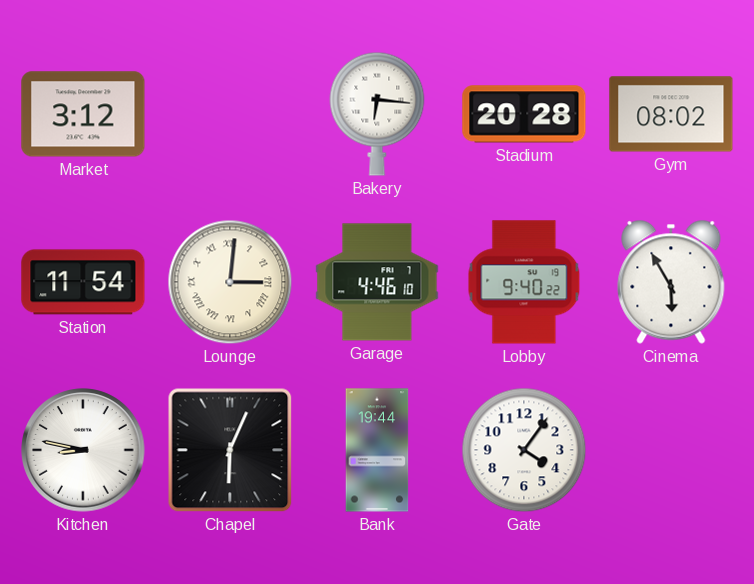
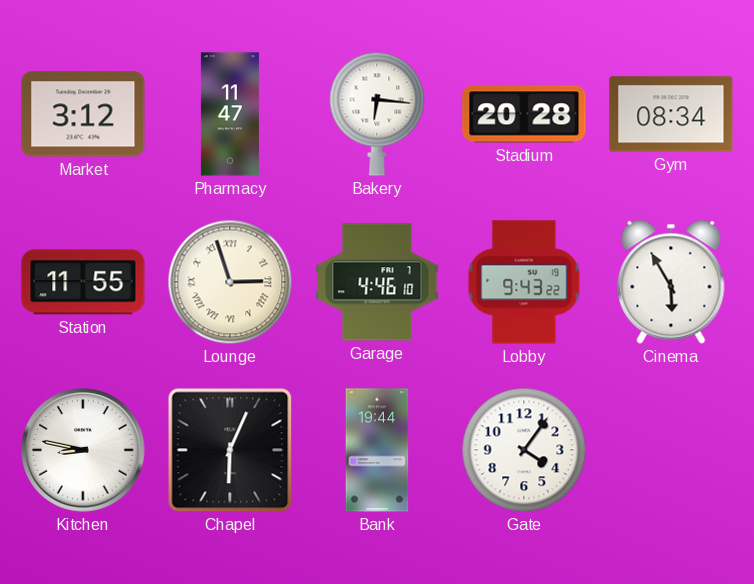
Pharmacy: none -> 11:47
Gym: 08:02 -> 08:34
Station: 11:54 -> 11:55
Lounge: 3:01 -> 2:57
Lobby: 9:40 -> 9:43
